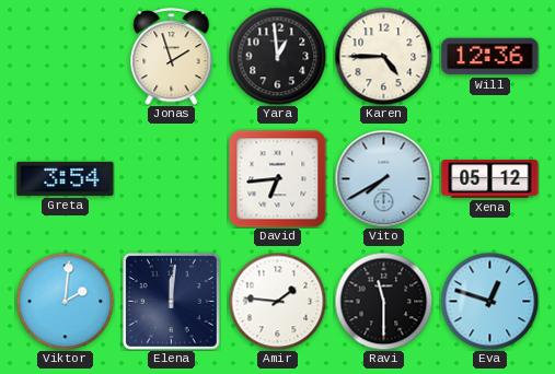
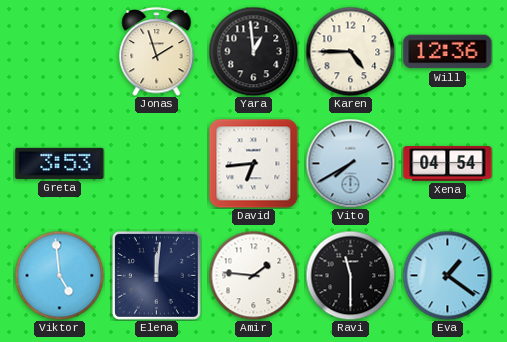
Greta: 3:54 -> 3:53
Xena: 05:12 -> 04:54
Viktor: 2:01 -> 4:59
Eva: 12:48 -> 1:21
